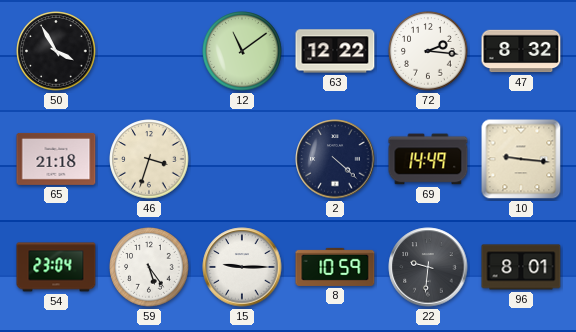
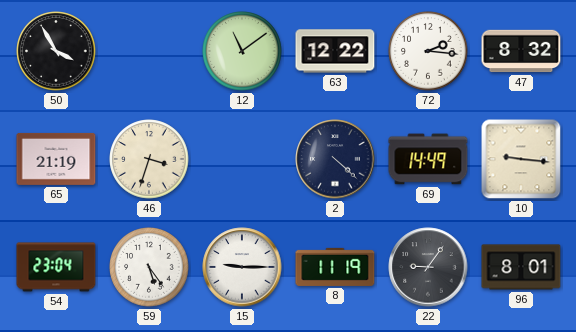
65: 21:18 -> 21:19
8: 10:59 -> 11:19
22: 9:31 -> 9:06
